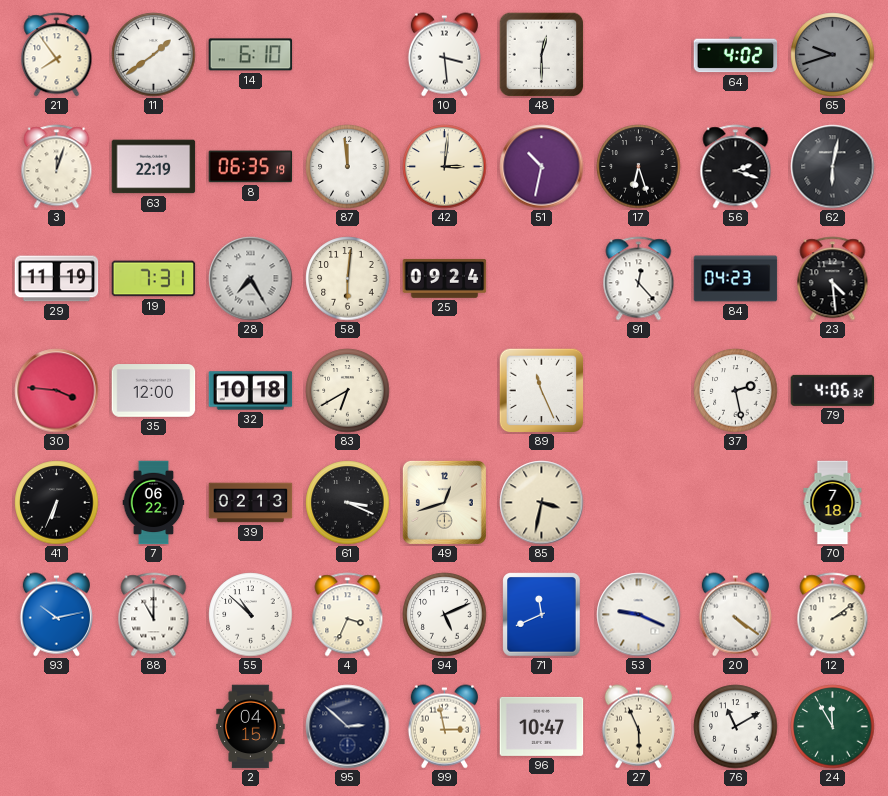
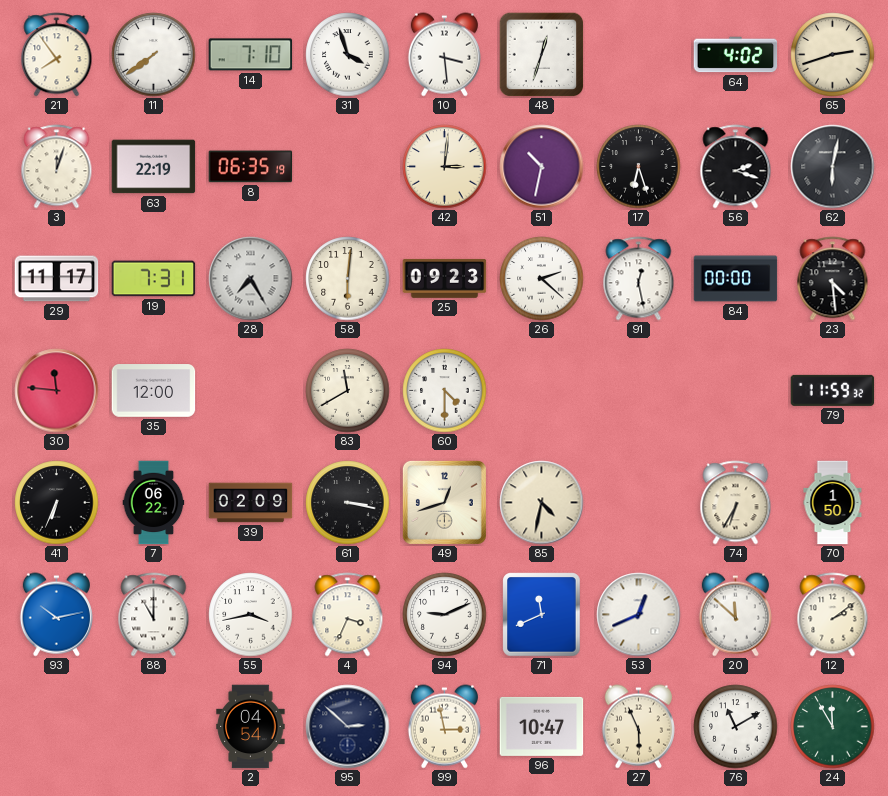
11: 1:39 -> 7:39
14: 6:10 -> 7:10
31: none -> 3:57
48: 12:30 -> 12:33
65: 9:42 -> 2:42
65 dial: grey -> cream
87: 11:59 -> none
29: 11:19 -> 11:17
25: 09:24 -> 09:23
26: none -> 2:22
91: 12:23 -> 12:28
84: 04:23 -> 00:00
30: 3:46 -> 11:46
32: 10:18 -> none
83: 6:40 -> 11:40
60: none -> 4:30
89: 11:26 -> none
37: 2:28 -> none
79: 4:06 -> 11:59
39: 02:13 -> 02:09
61: 3:19 -> 3:17
85: 3:32 -> 4:32
74: none -> 6:35
70: 7:18 -> 1:50
55: 10:52 -> 3:43
94: 5:11 -> 9:11
53: 9:19 -> 12:41
20: 4:21 -> 11:52
2: 04:15 -> 04:54
